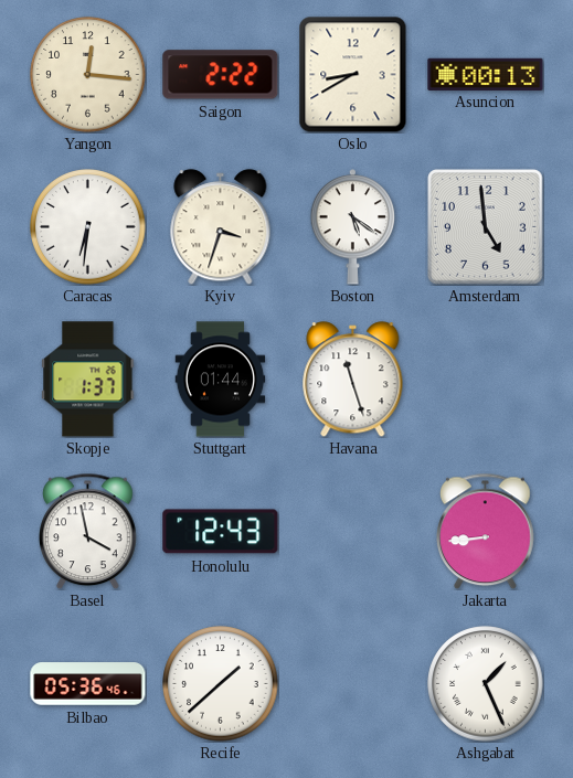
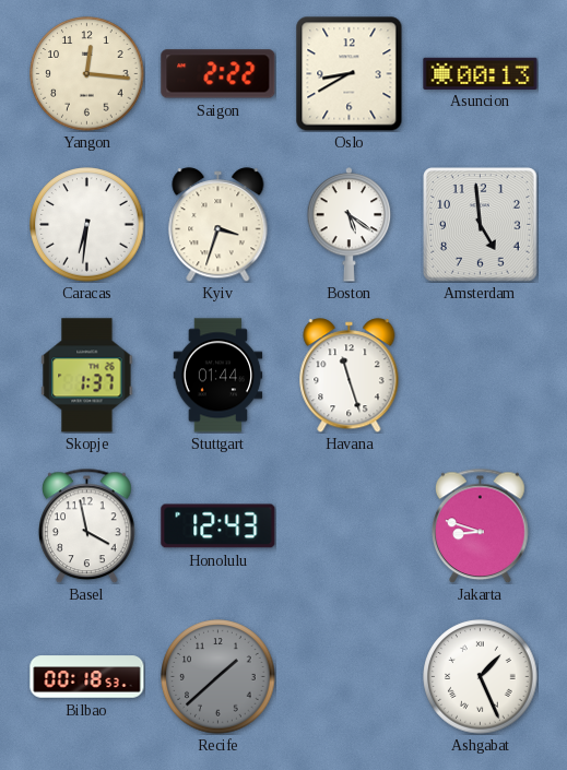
Jakarta: 8:44 -> 8:48
Bilbao: 05:36 -> 00:18
Recife dial: white -> grey
